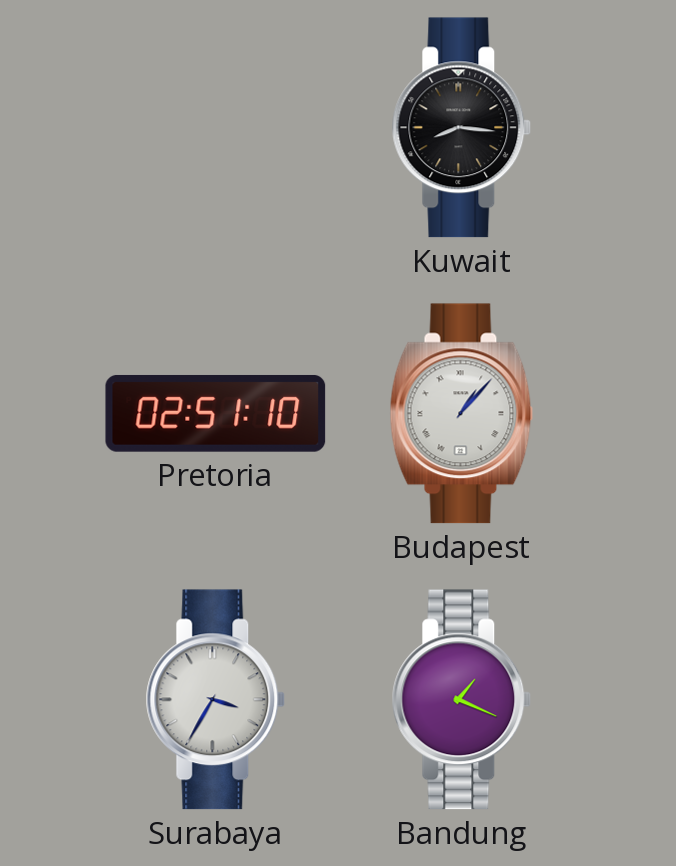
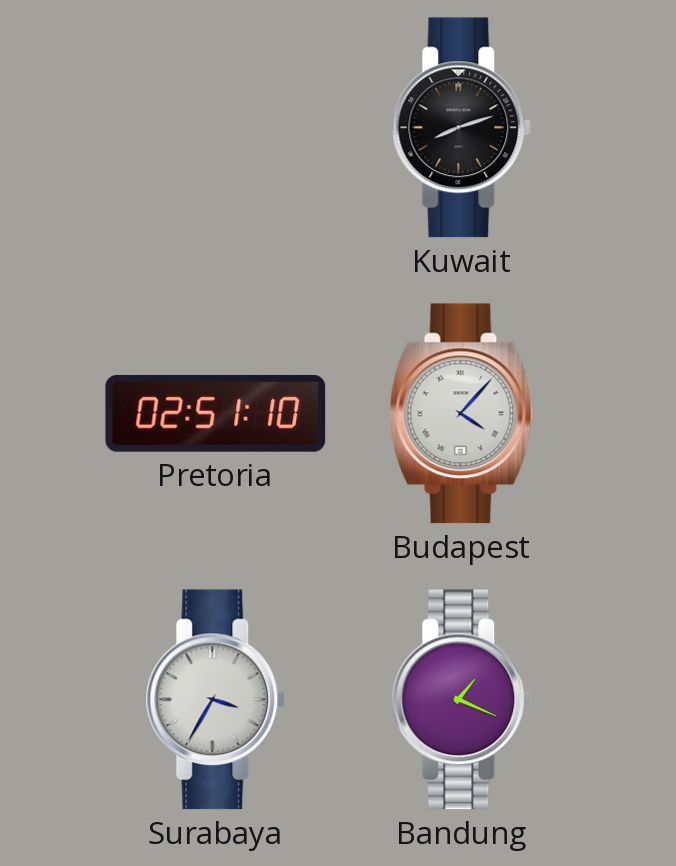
Kuwait: 8:16 -> 8:12
Budapest: 1:07 -> 4:07
